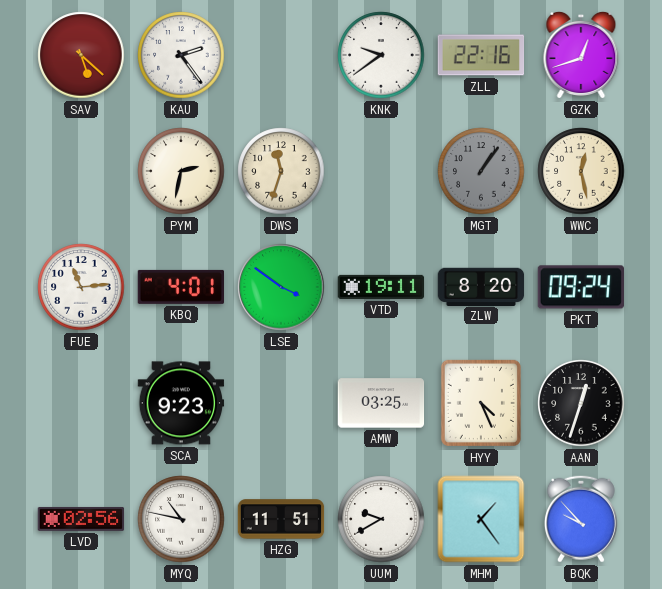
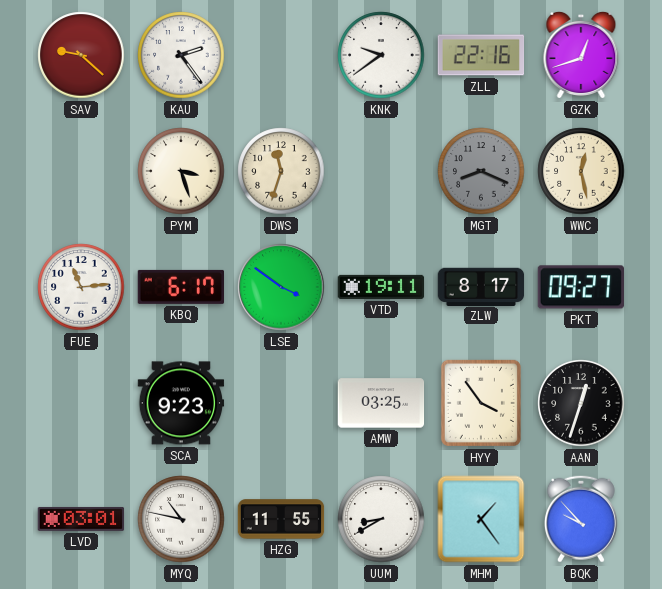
SAV: 5:22 -> 9:22
PYM: 2:32 -> 3:27
MGT: 1:06 -> 8:19
KBQ: 4:01 -> 6:17
ZLW: 8:20 -> 8:17
PKT: 09:24 -> 09:27
HYY: 4:26 -> 3:54
LVD: 02:56 -> 03:01
HZG: 11:51 -> 11:55
UUM: 9:40 -> 8:40
